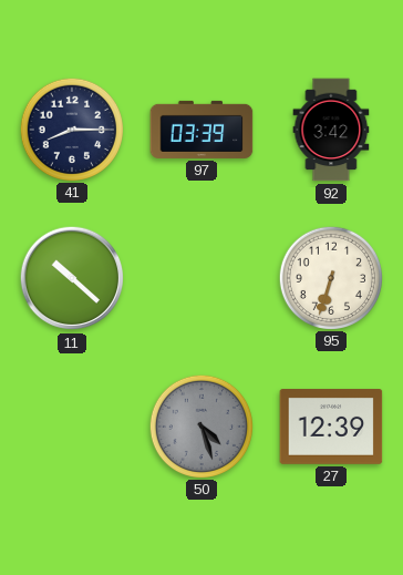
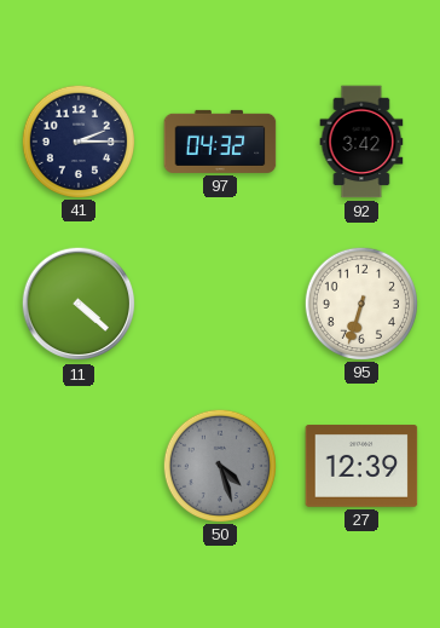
41: 8:15 -> 2:15
97: 03:39 -> 04:32
11: 10:22 -> 4:22
